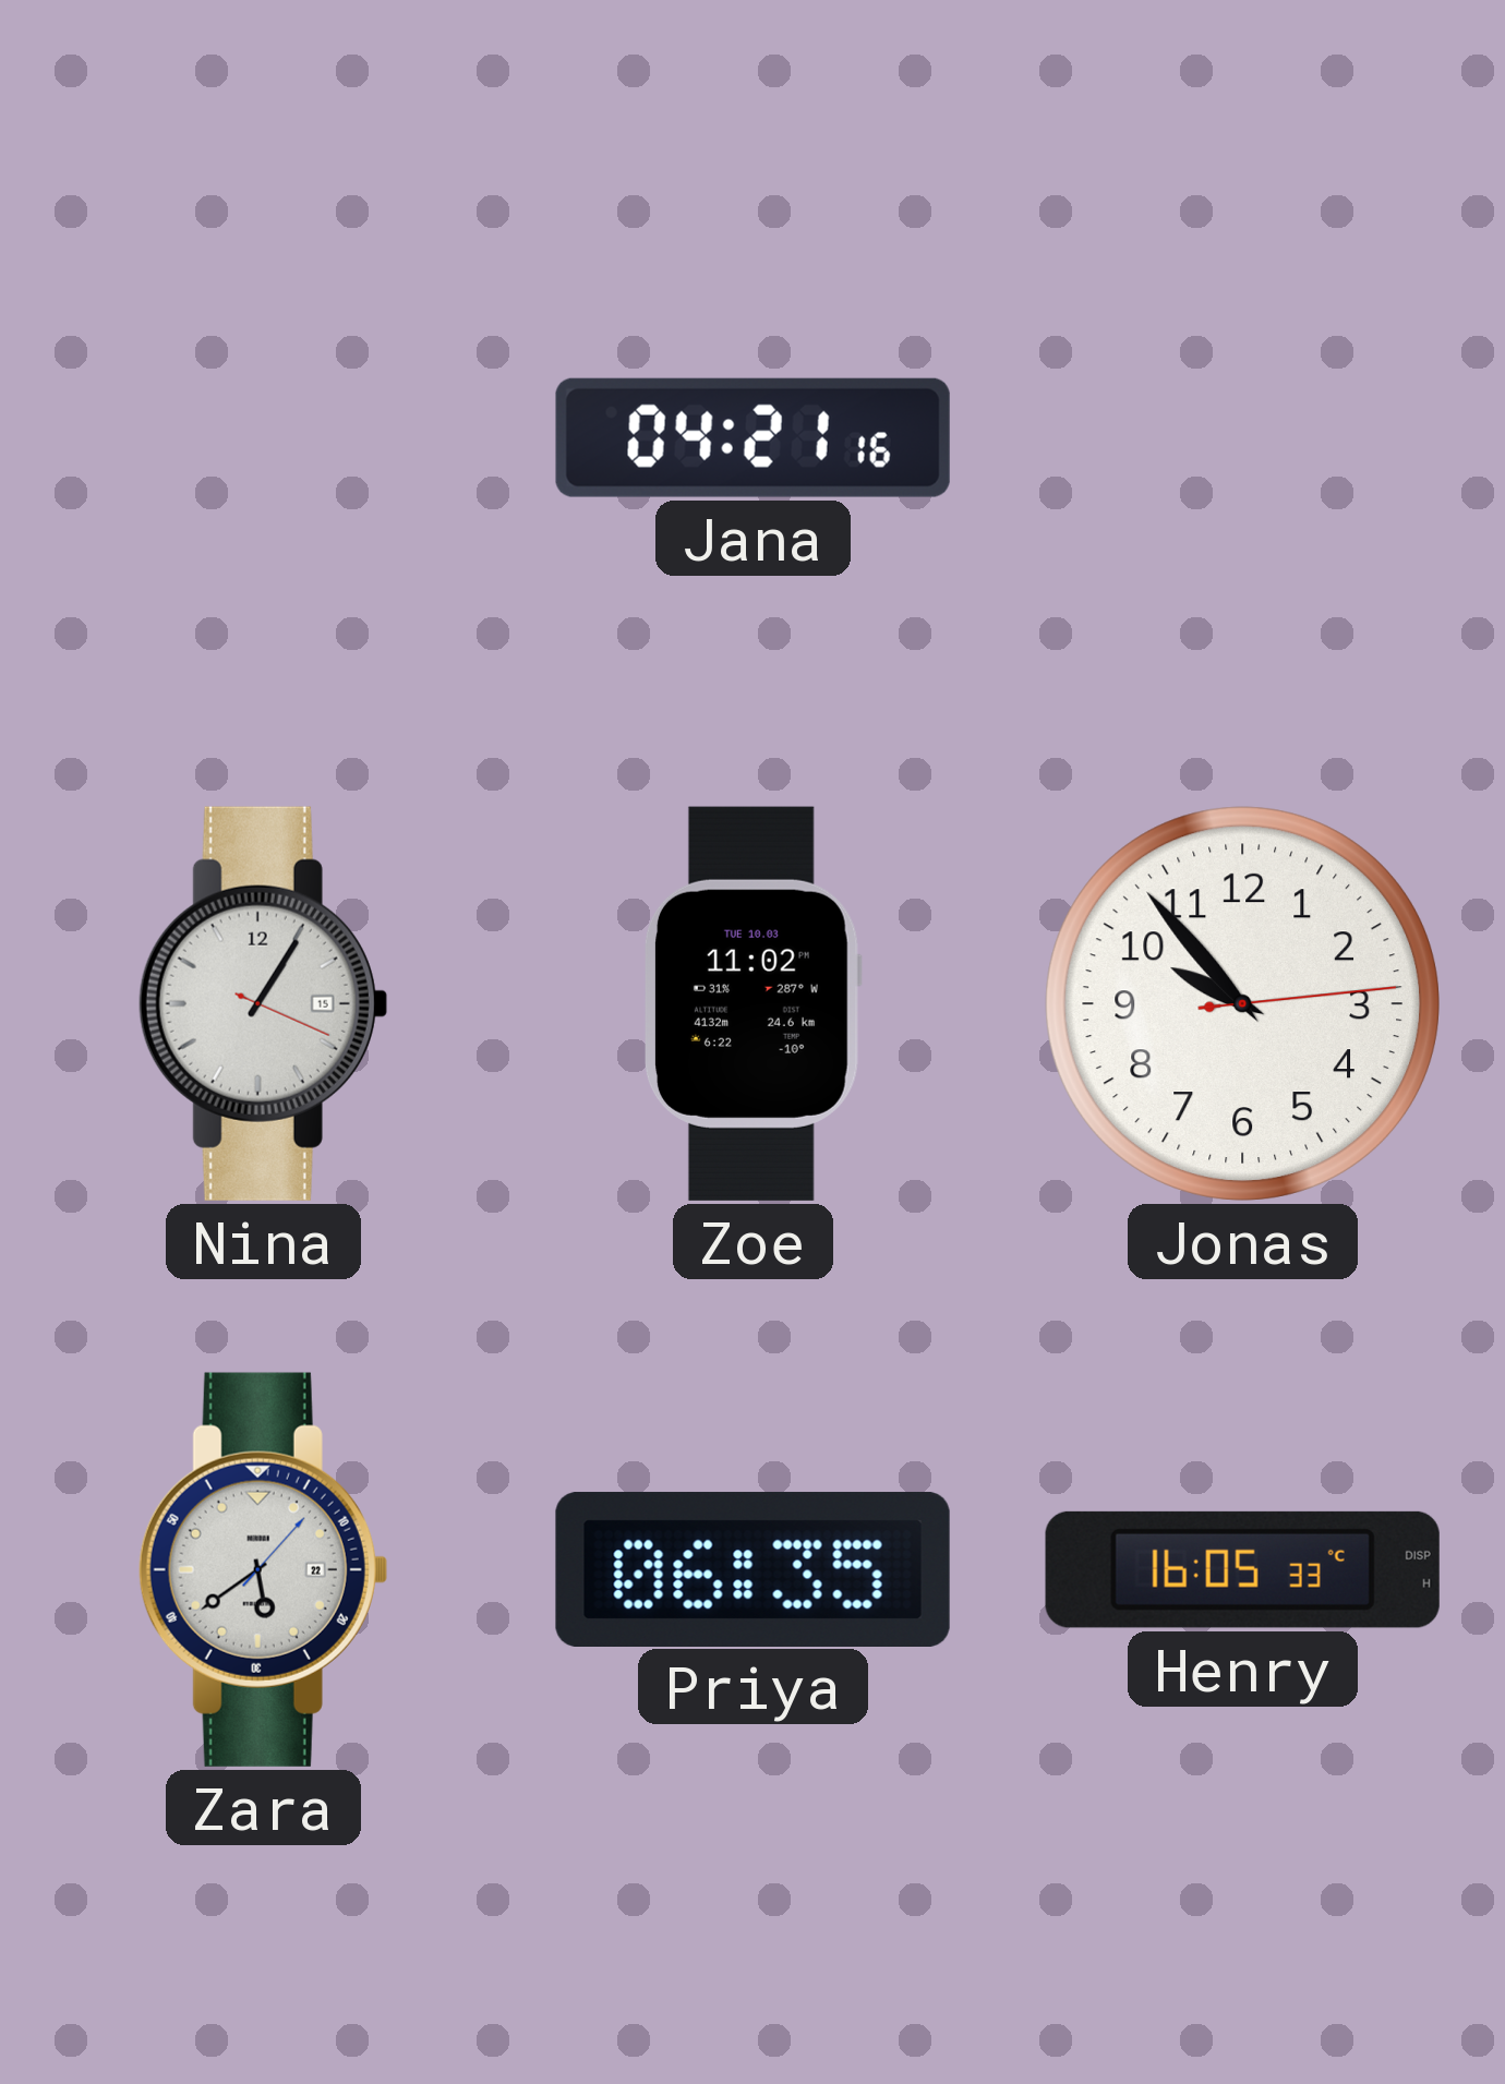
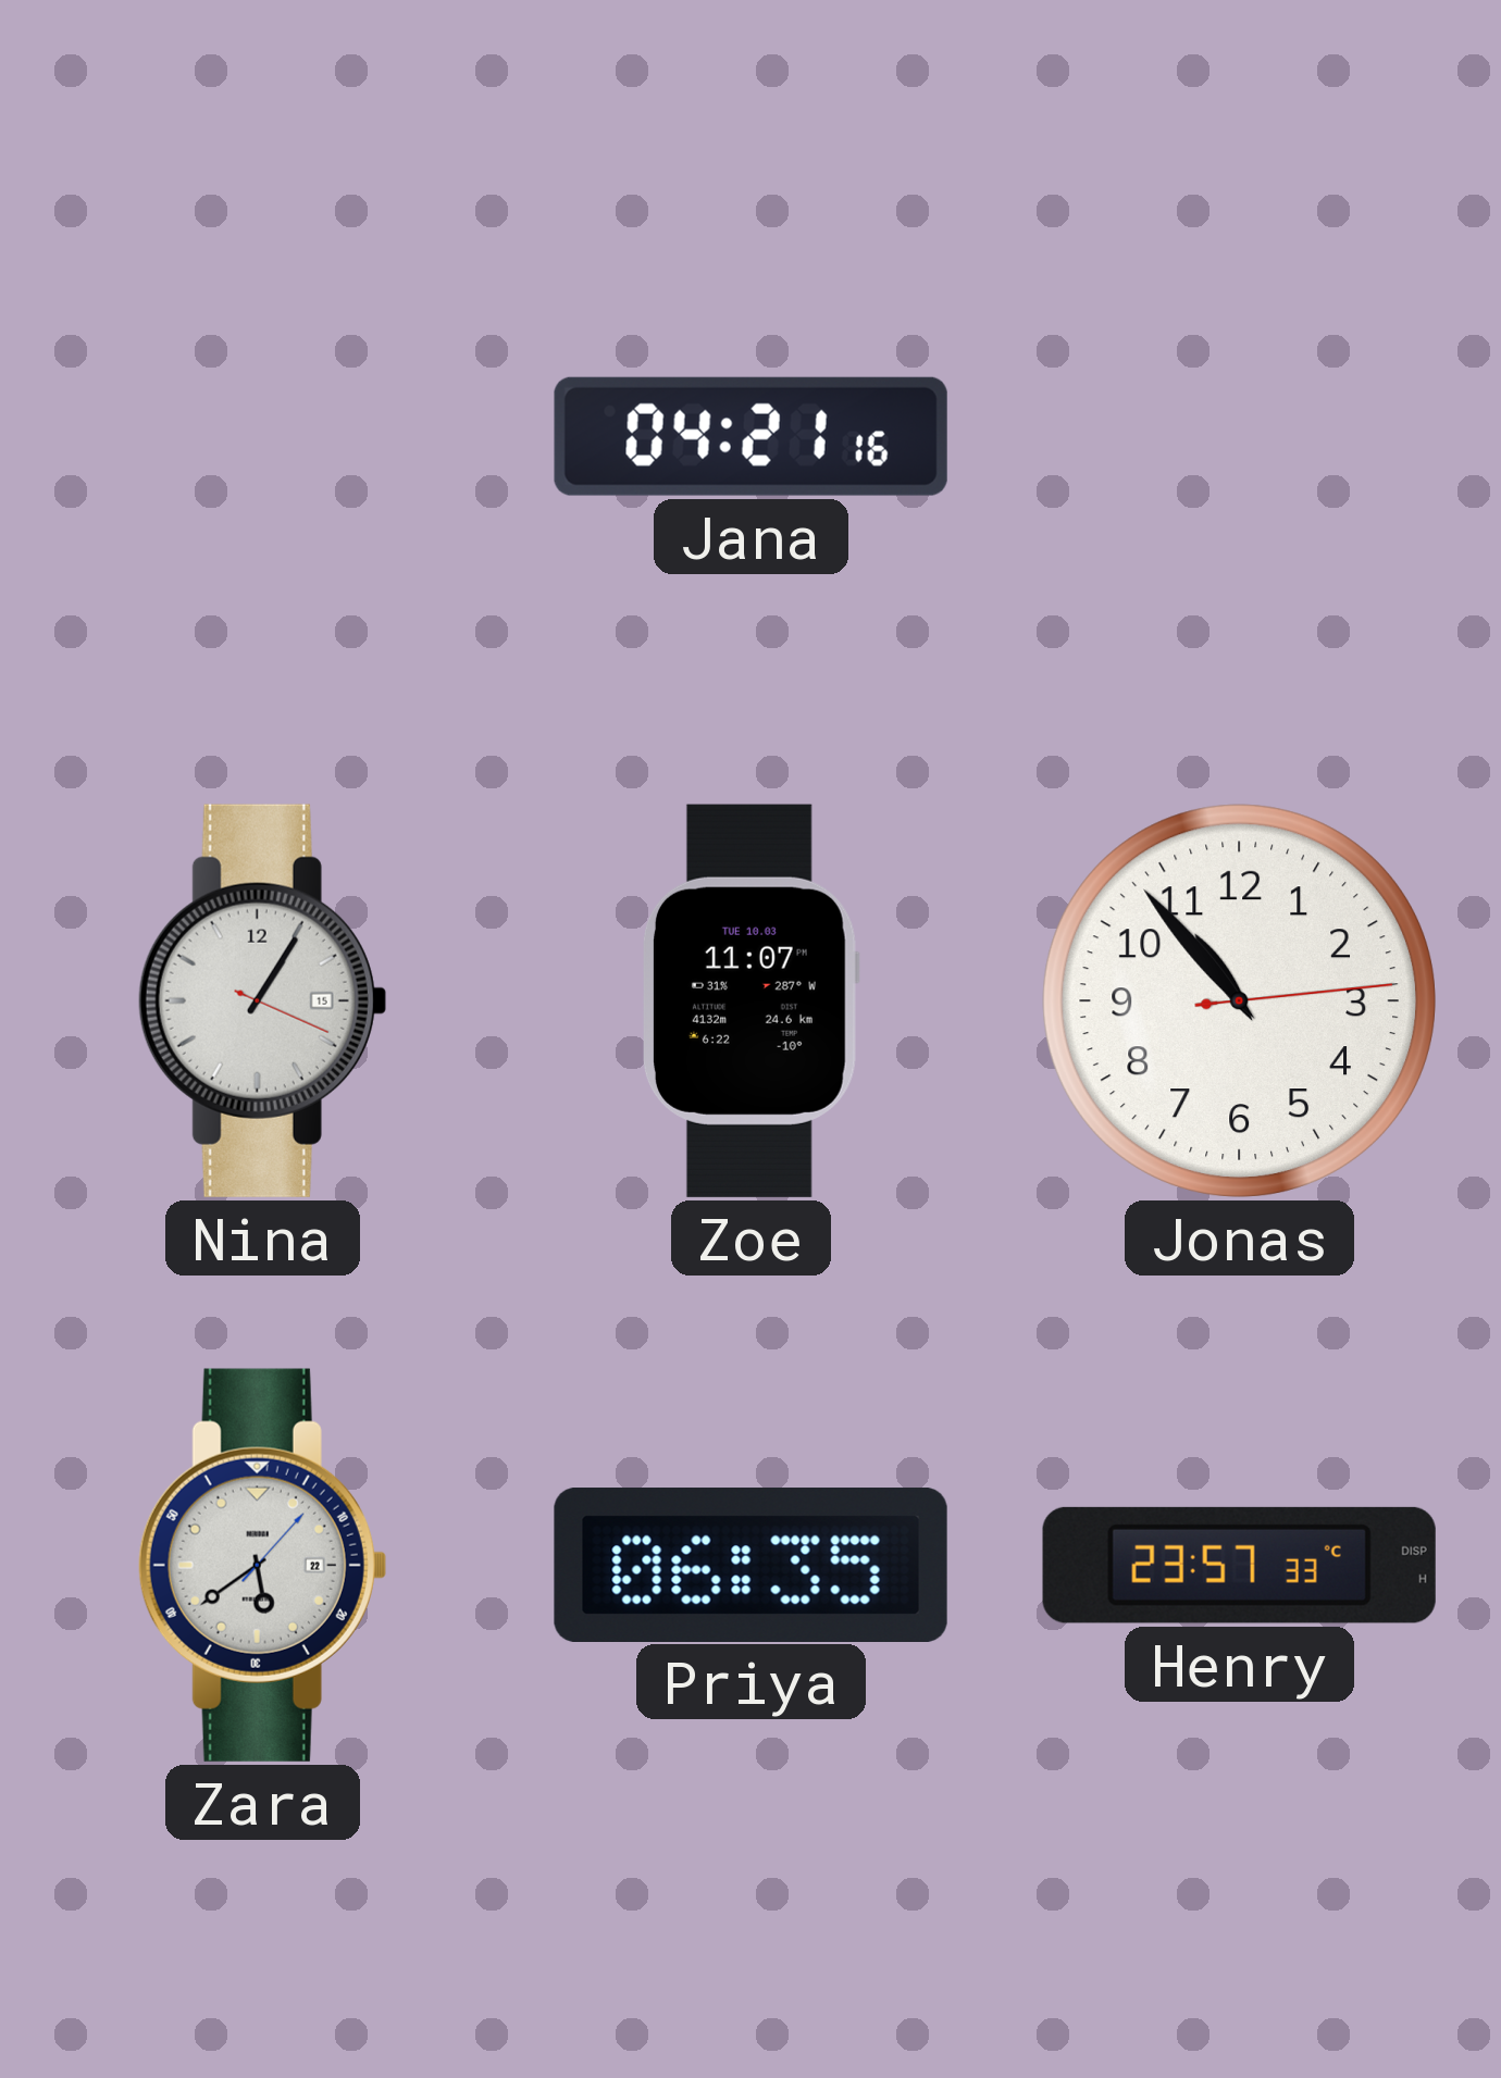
Zoe: 11:02 -> 11:07
Jonas: 9:53 -> 10:53
Henry: 16:05 -> 23:57
